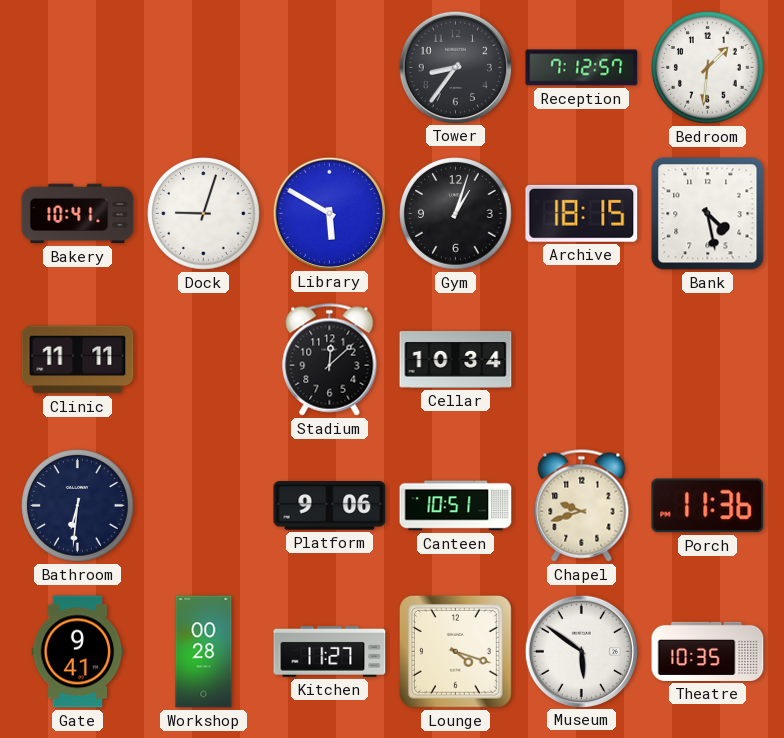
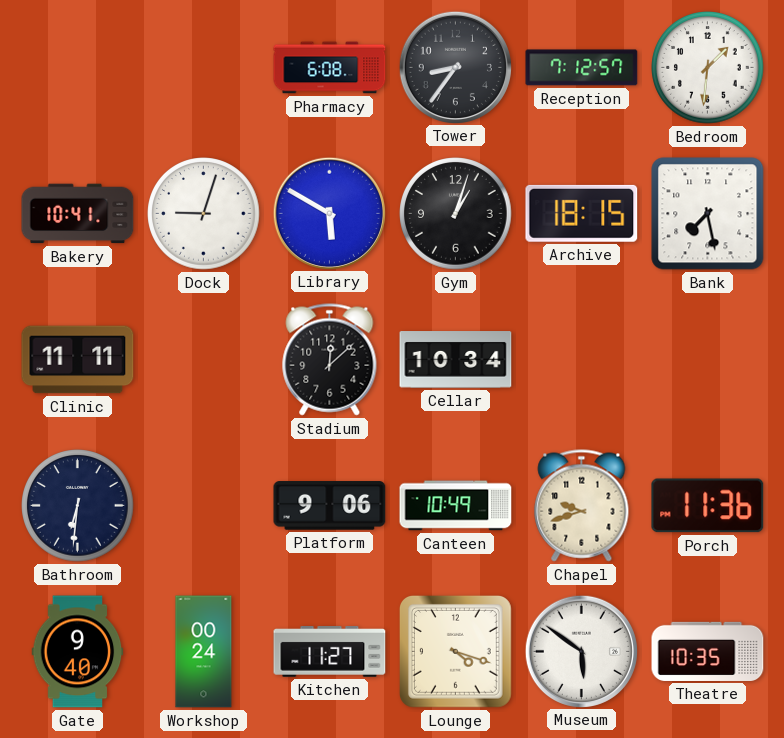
Pharmacy: none -> 6:08
Bank: 4:28 -> 7:28
Canteen: 10:51 -> 10:49
Gate: 9:41 -> 9:40
Workshop: 00:28 -> 00:24
